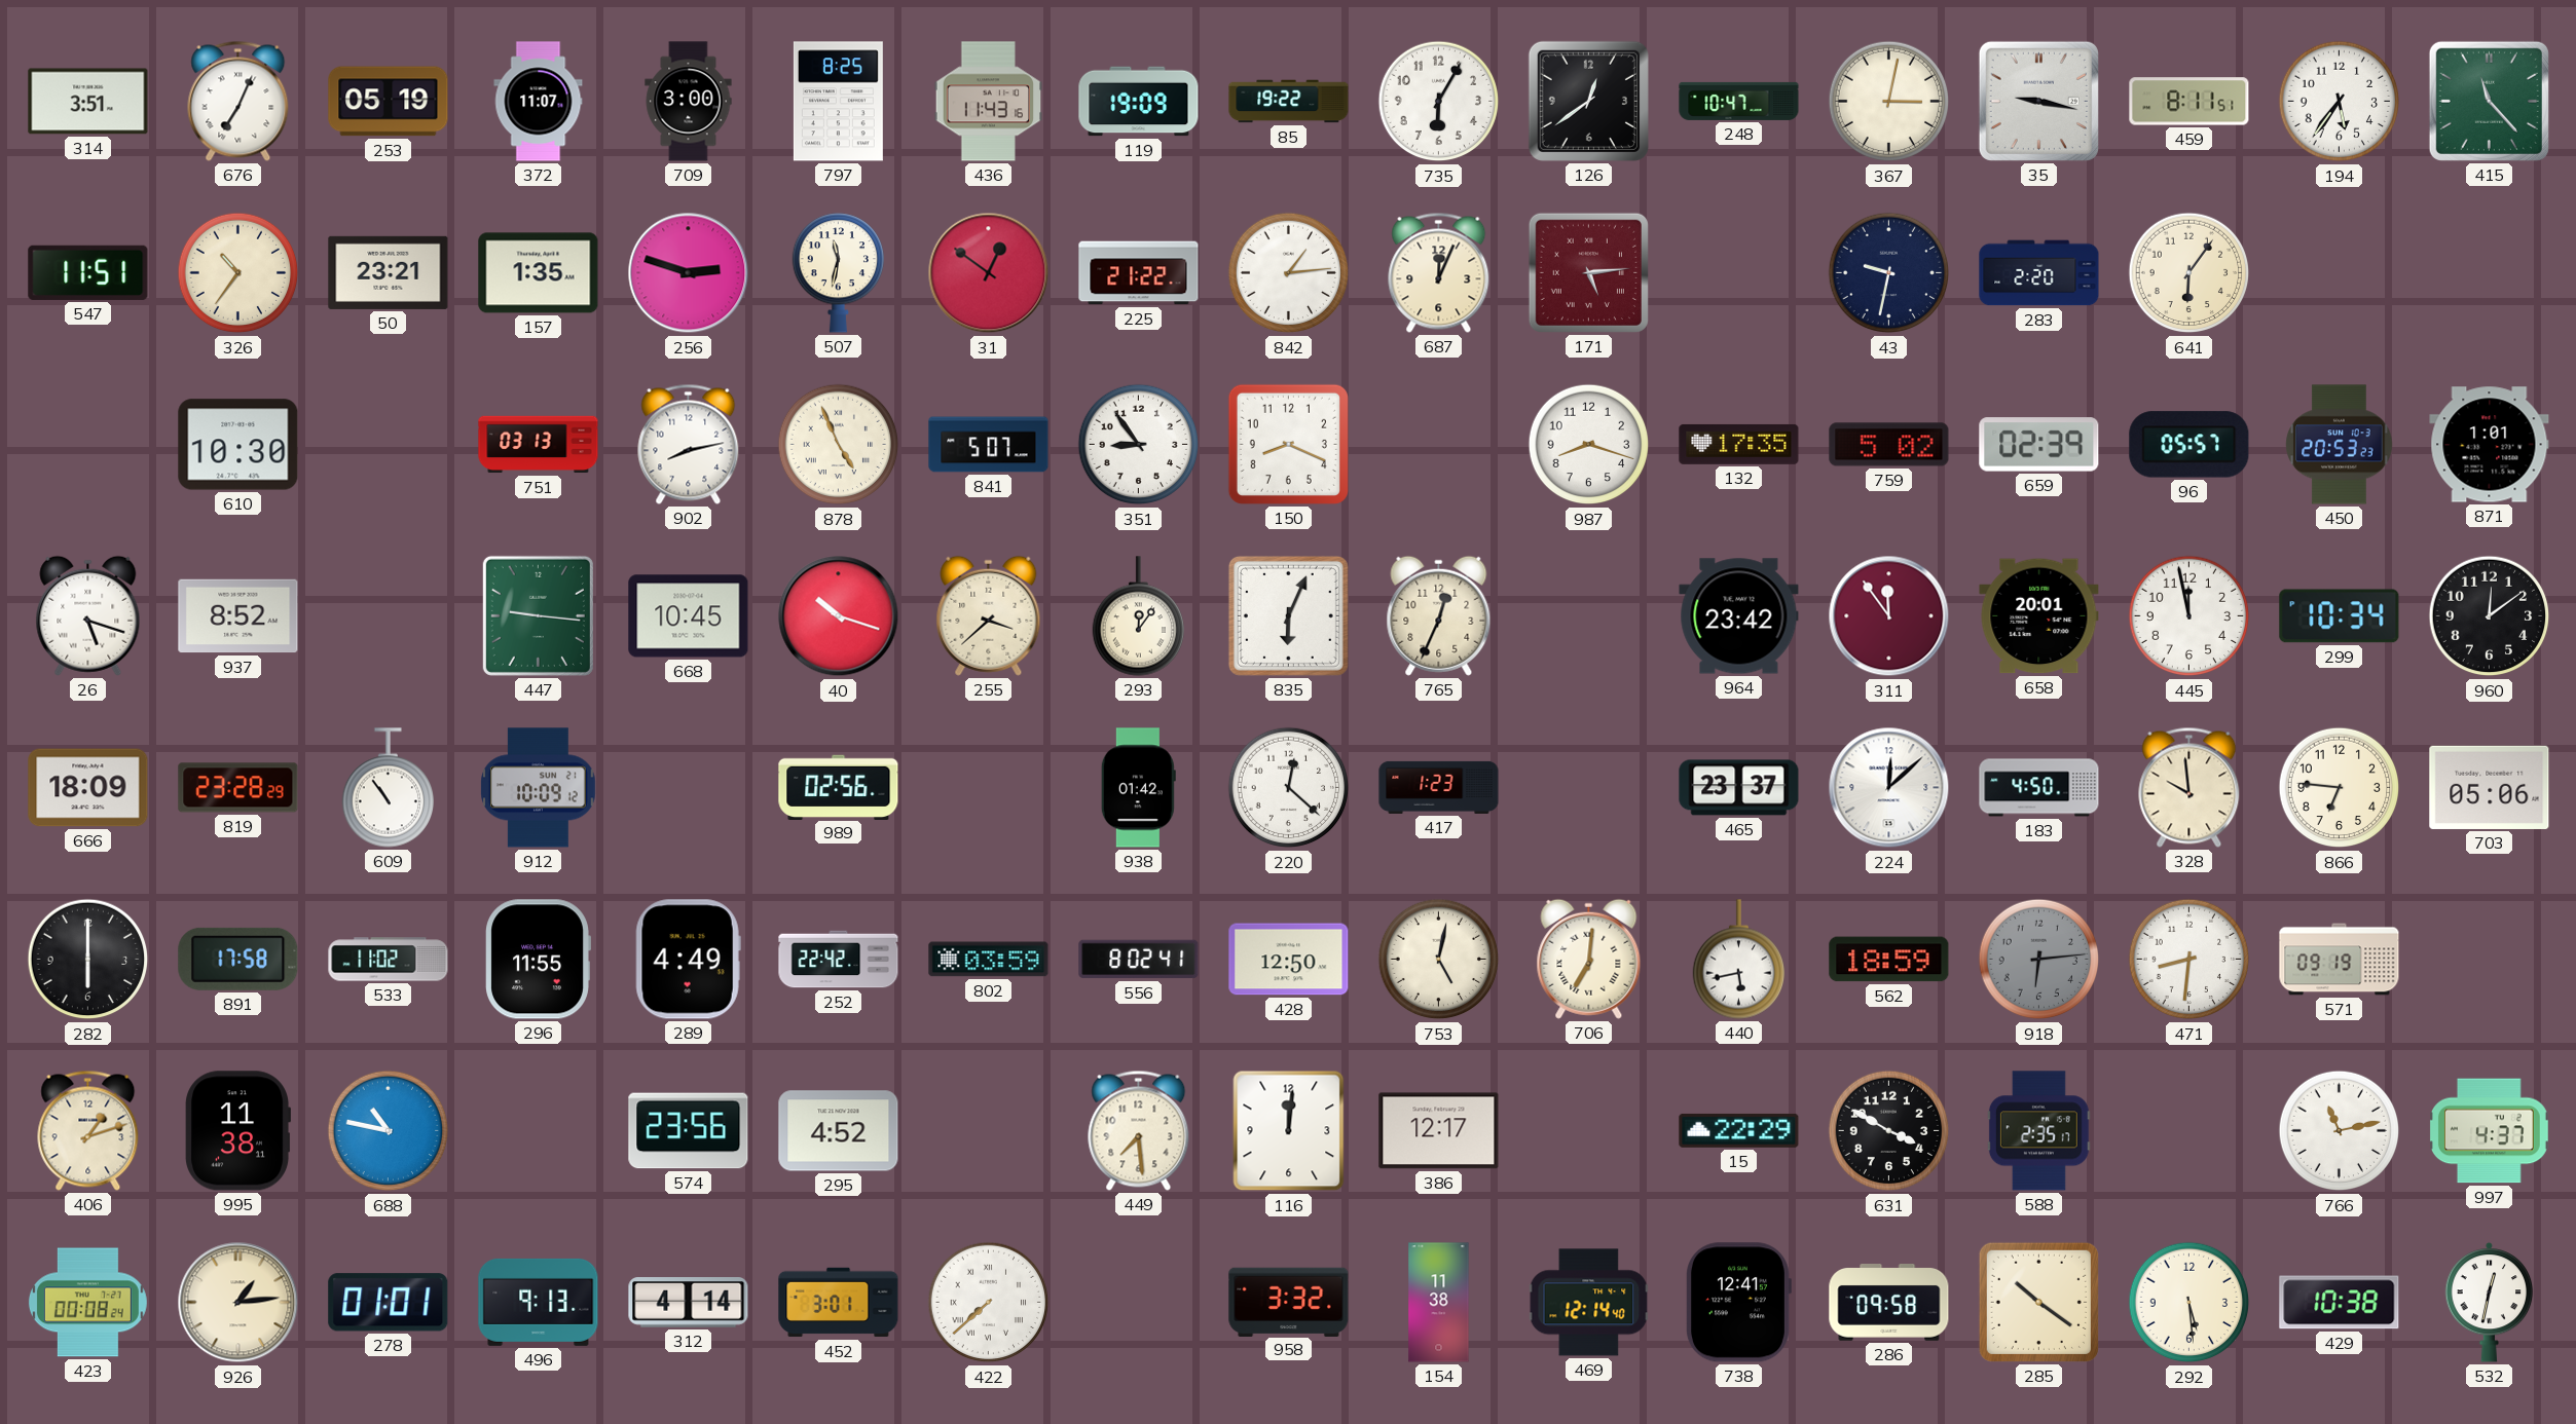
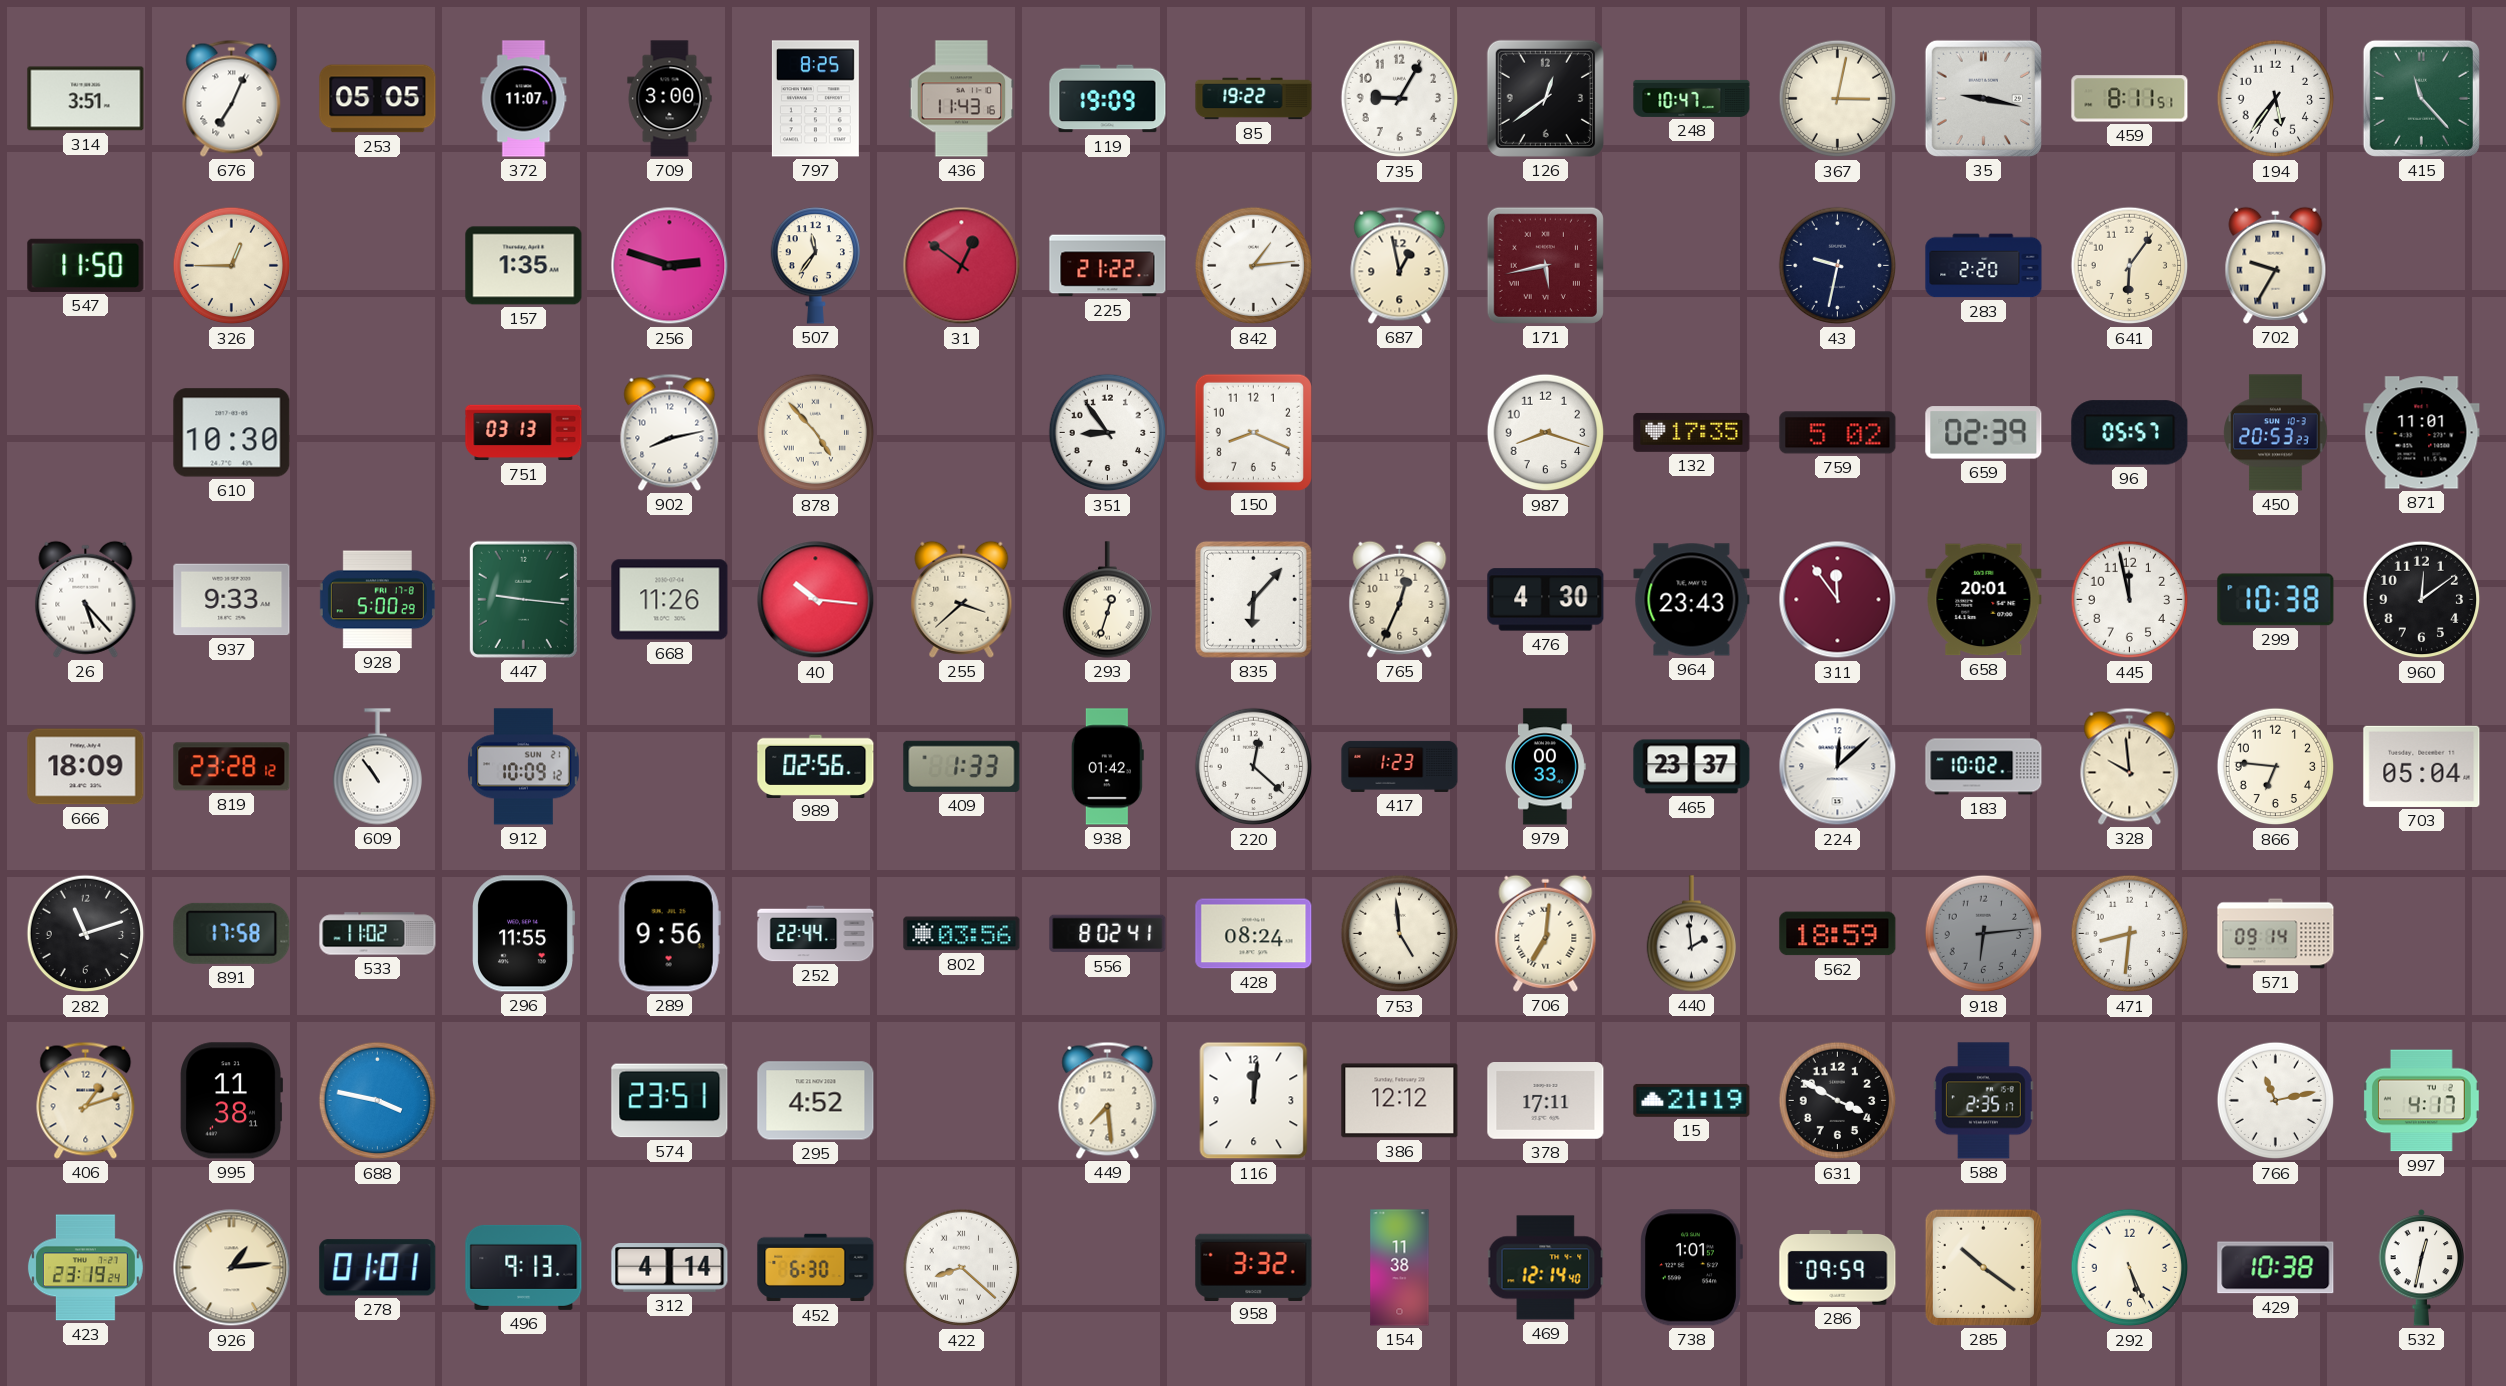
253: 05:19 -> 05:05
735: 6:05 -> 9:05
547: 11:51 -> 11:50
326: 10:36 -> 12:45
50: 23:21 -> none
507: 11:32 -> 11:36
687: 12:04 -> 12:58
171: 5:14 -> 5:43
702: none -> 9:35
878: 4:56 -> 4:53
841: 5:07 -> none
871: 1:01 -> 11:01
26: 5:18 -> 5:23
937: 8:52 -> 9:33
928: none -> 5:00
668: 10:45 -> 11:26
40: 10:18 -> 10:16
293: 12:06 -> 12:33
835: 6:04 -> 6:07
476: none -> 4:30
964: 23:42 -> 23:43
299: 10:34 -> 10:38
819: 23:28:29 -> 23:28:12
409: none -> 1:33
979: none -> 00:33
183: 4:50 -> 10:02
703: 05:06 -> 05:04
282: 6:00 -> 11:12
289: 4:49 -> 9:56
252: 22:42 -> 22:44
802: 03:59 -> 03:56
428: 12:50 -> 08:24
753: 5:02 -> 4:59
440: 5:43 -> 1:59
571: 09:19 -> 09:14
688: 10:47 -> 3:47
574: 23:56 -> 23:51
386: 12:17 -> 12:12
378: none -> 17:11
15: 22:29 -> 21:19
997: 4:37 -> 4:17
423: 00:08 -> 23:19
452: 3:01 -> 6:30
422: 7:38 -> 8:22
738: 12:41 -> 1:01
286: 09:58 -> 09:59
292: 5:29 -> 5:26
